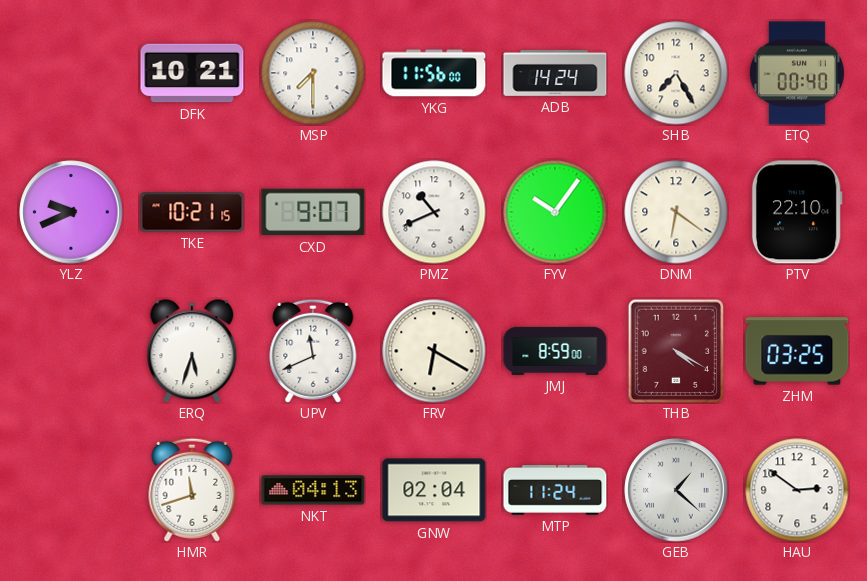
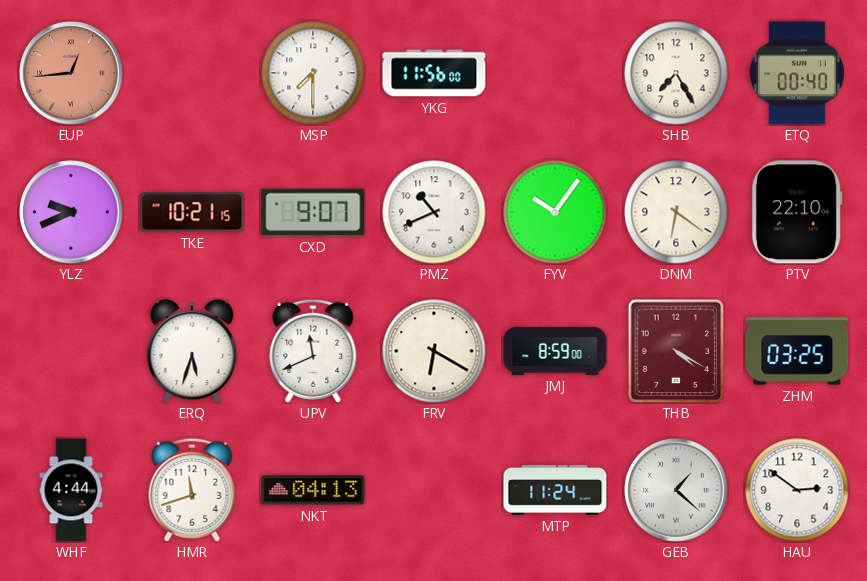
EUP: none -> 12:44
DFK: 10:21 -> none
ADB: 14:24 -> none
WHF: none -> 4:44
GNW: 02:04 -> none
